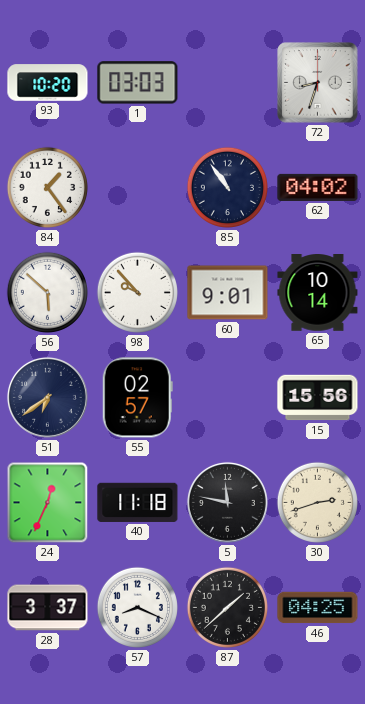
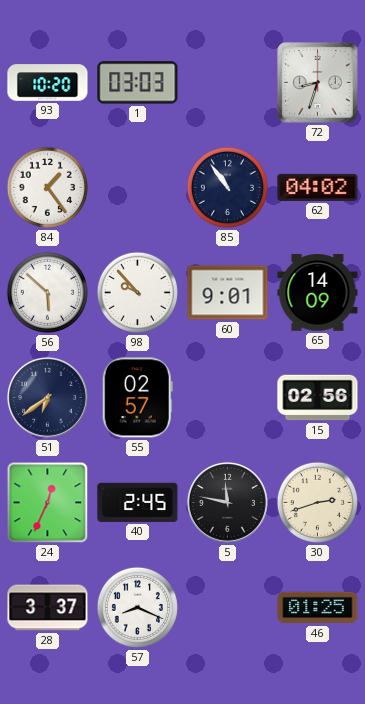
65: 10:14 -> 14:09
15: 15:56 -> 02:56
40: 11:18 -> 2:45
87: 1:38 -> none
46: 04:25 -> 01:25
